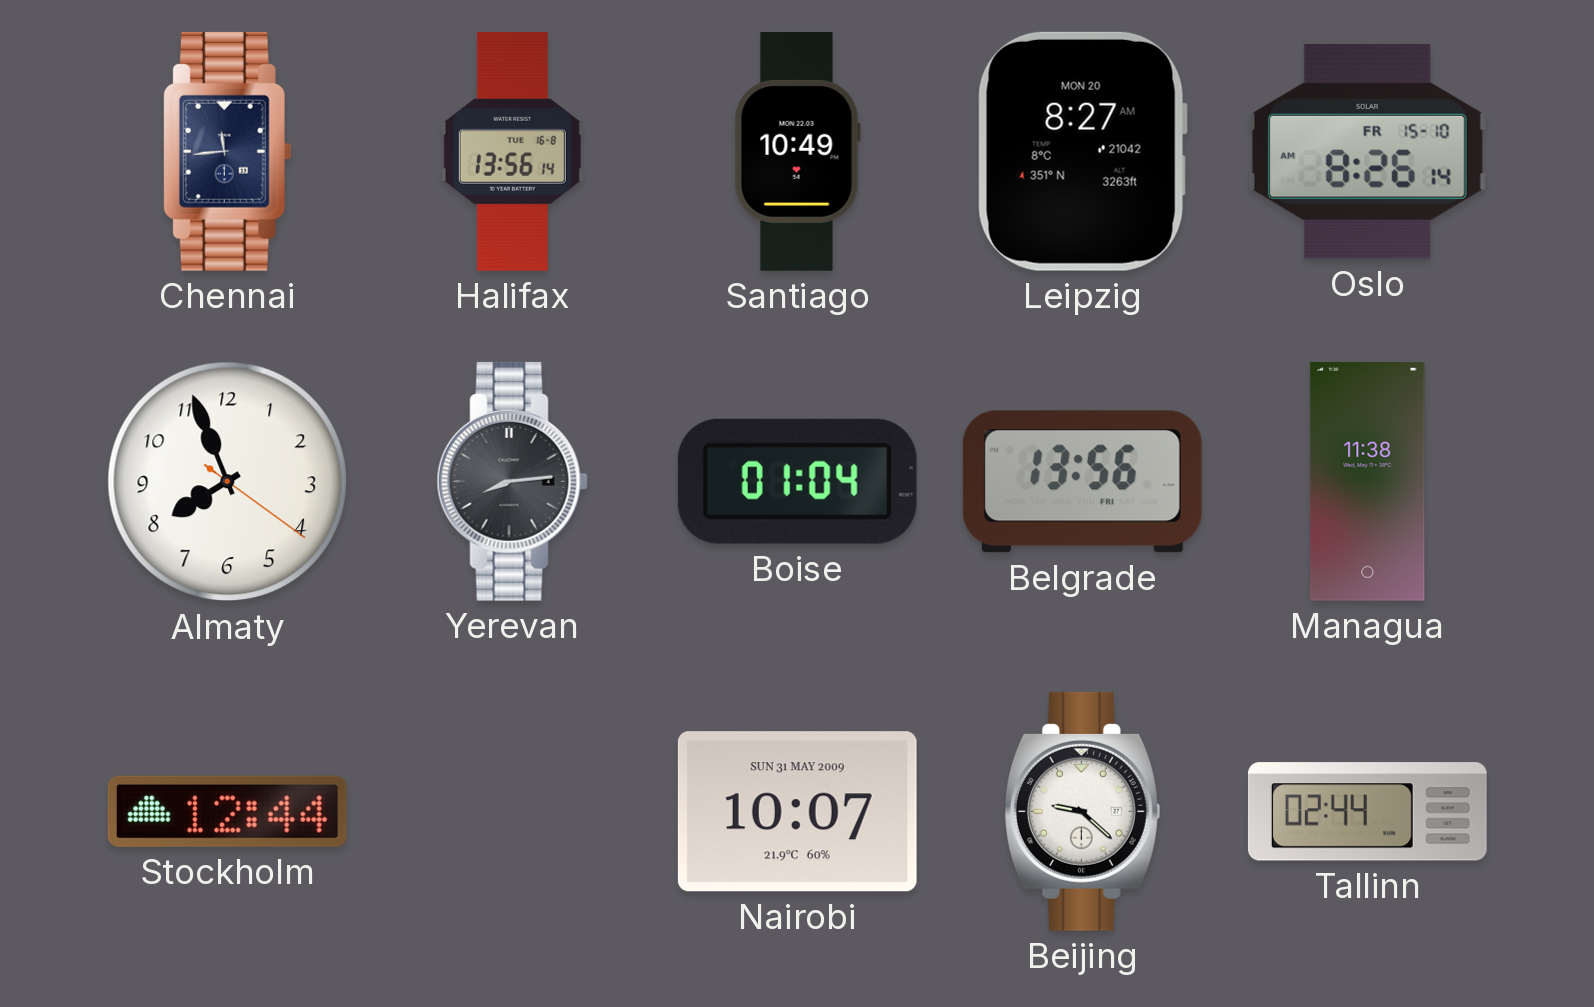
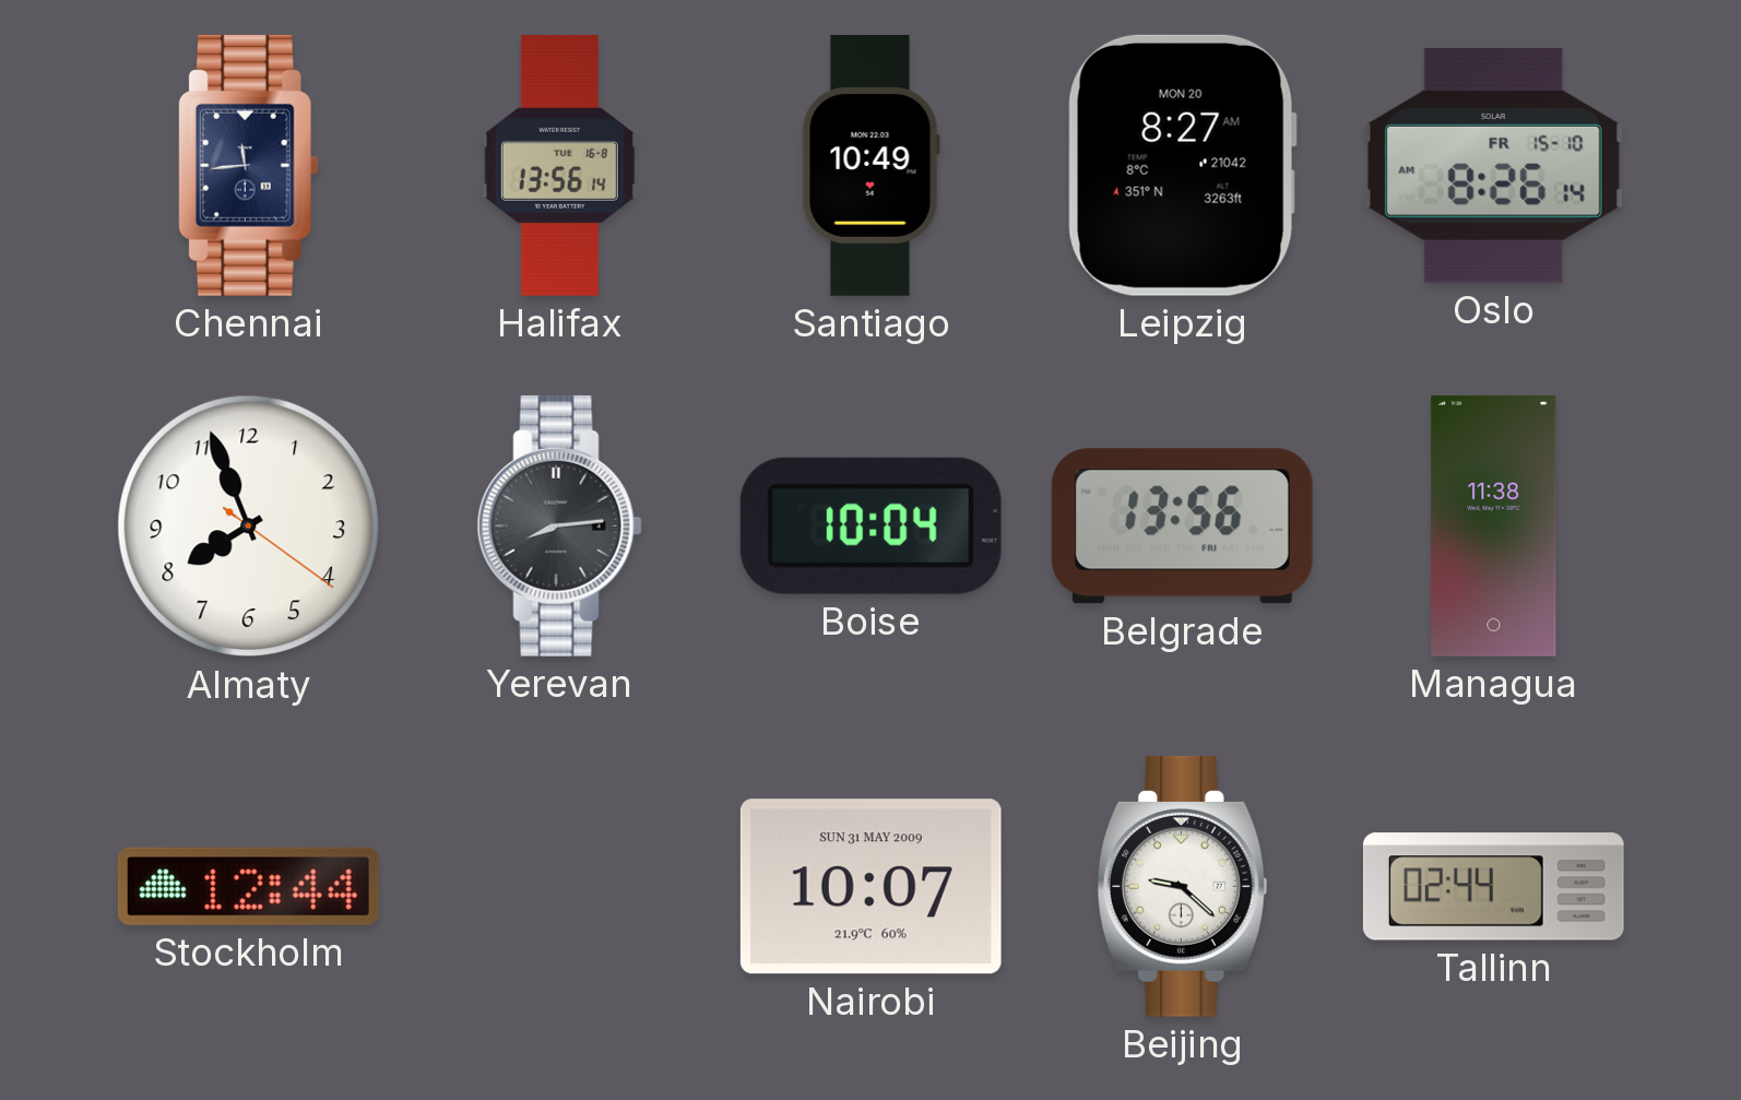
Boise: 01:04 -> 10:04
